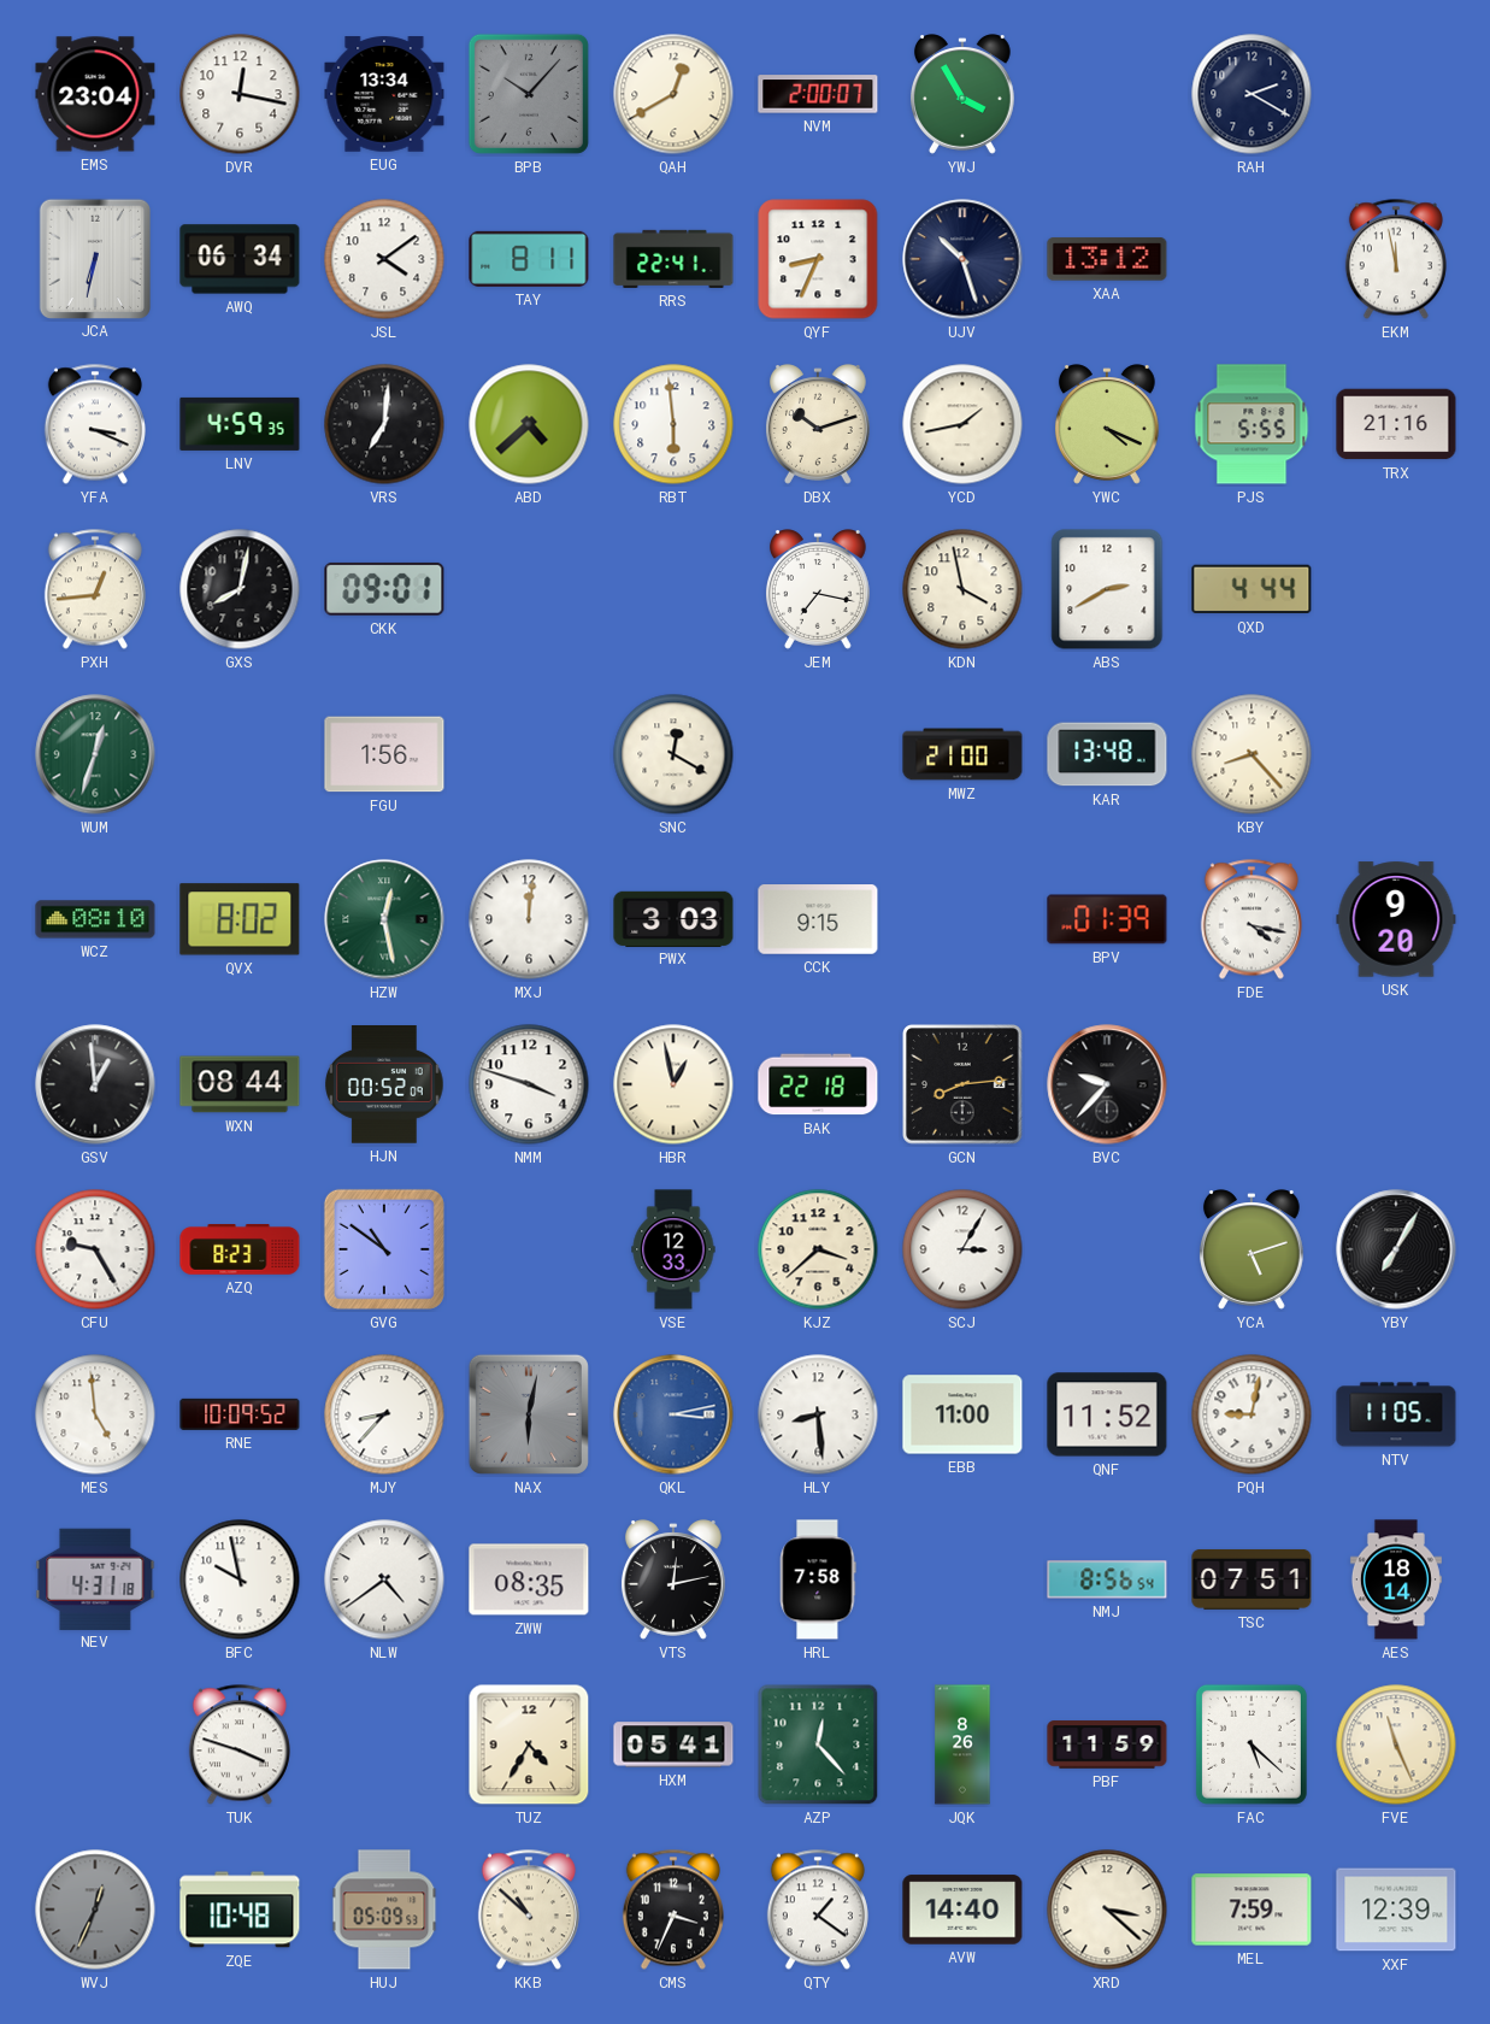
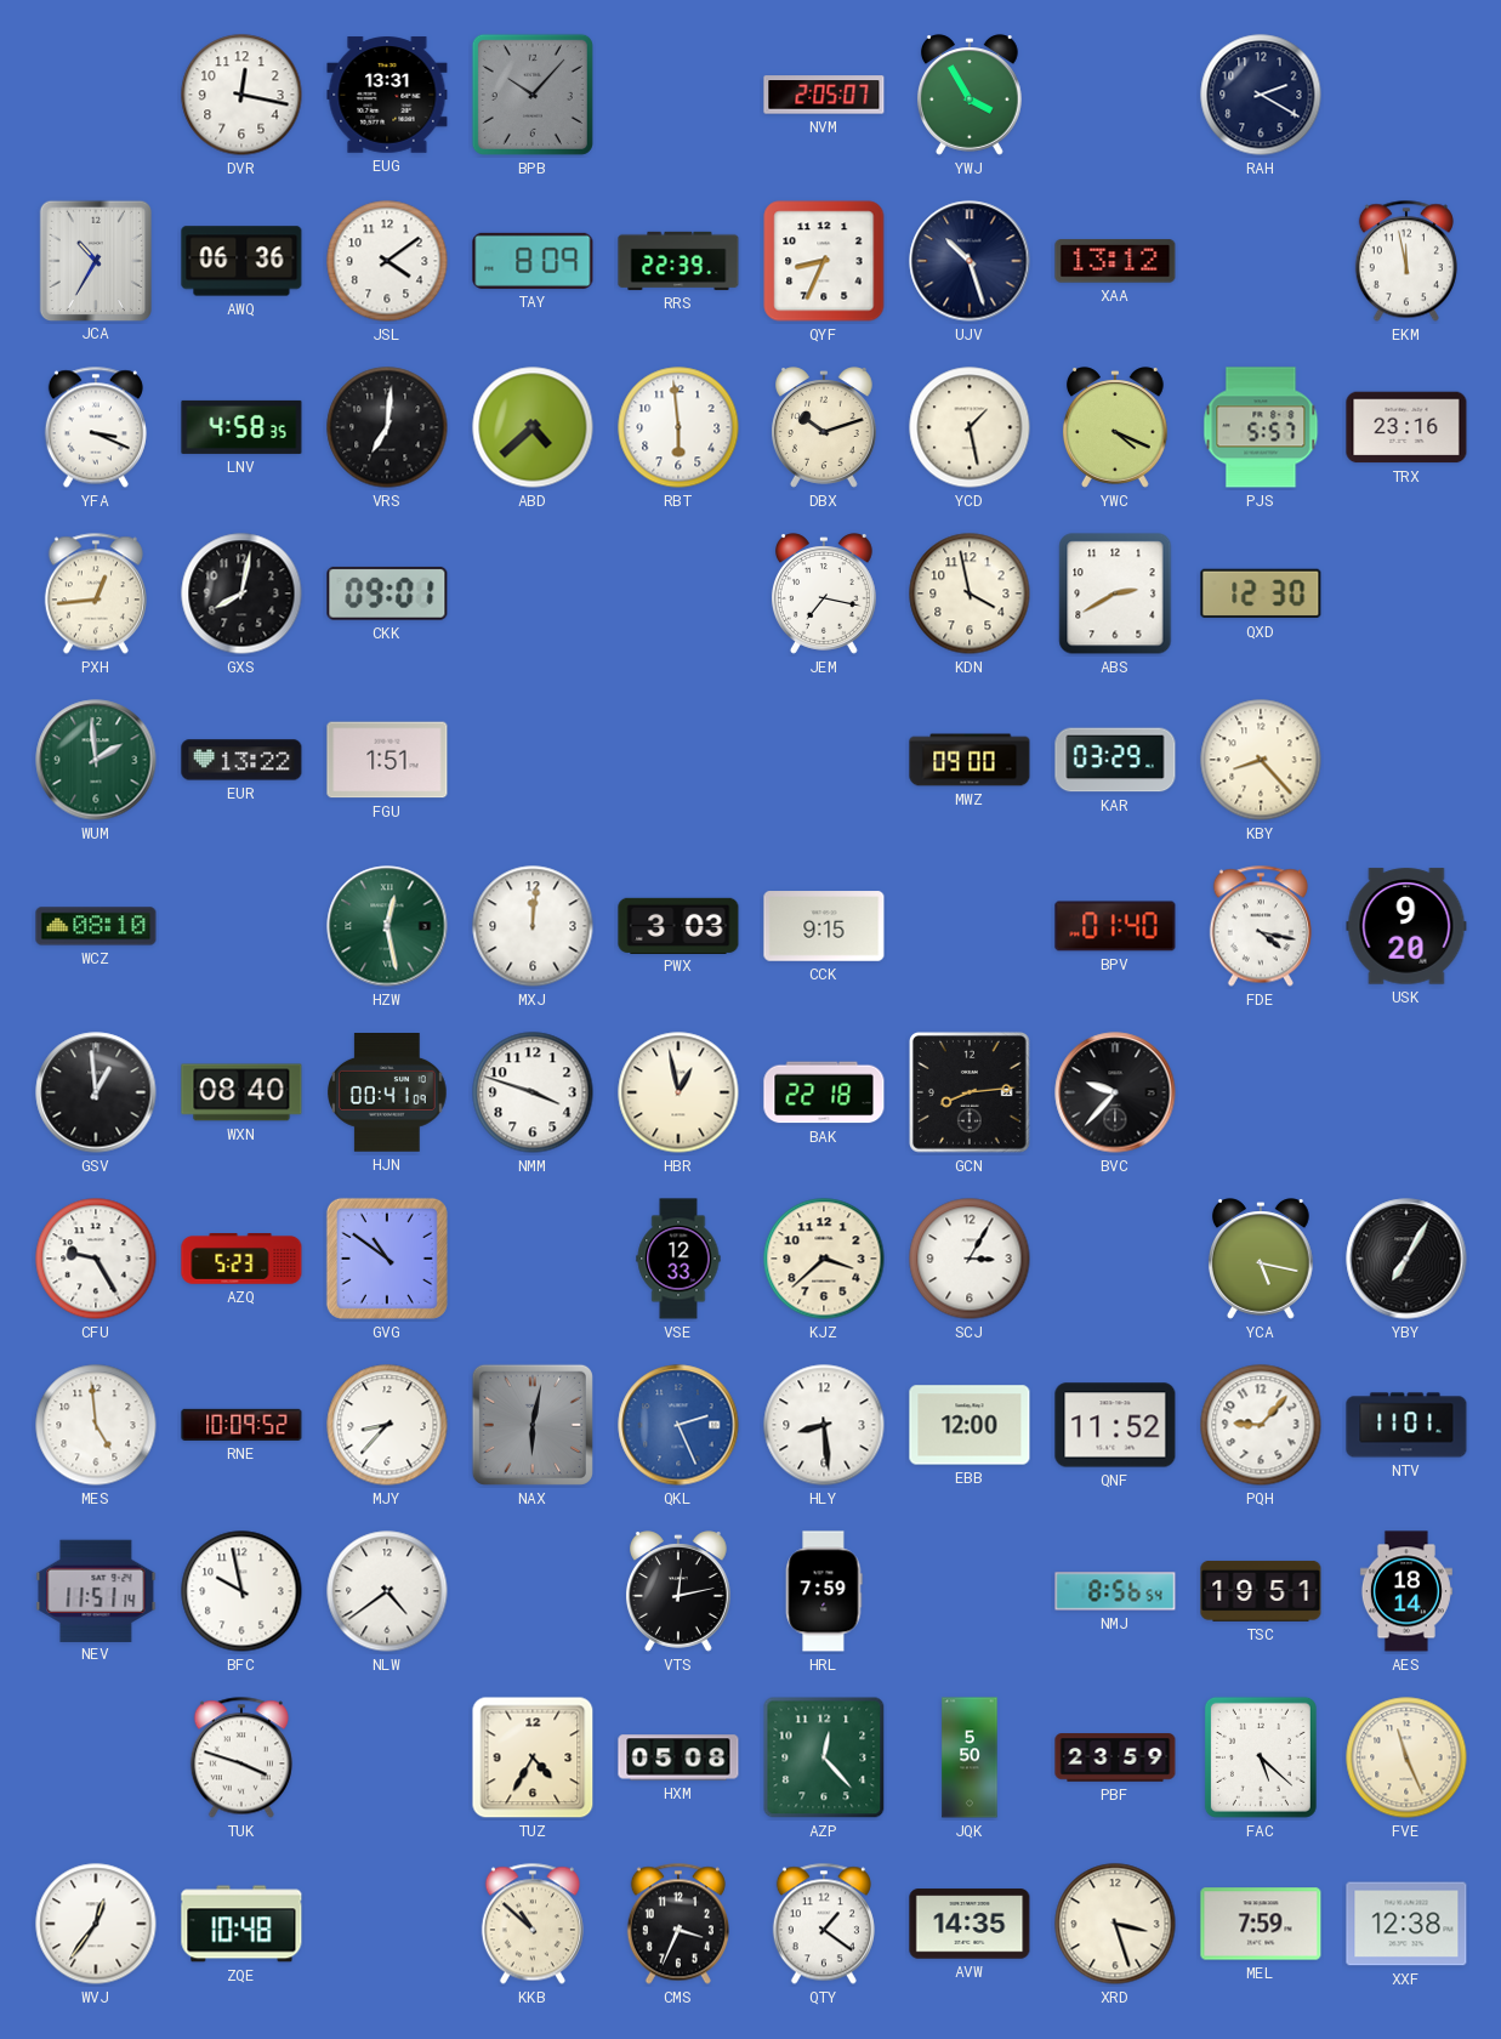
EMS: 23:04 -> none
EUG: 13:34 -> 13:31
QAH: 12:40 -> none
NVM: 2:00 -> 2:05
JCA: 6:32 -> 10:35
AWQ: 06:34 -> 06:36
TAY: 8:11 -> 8:09
RRS: 22:41 -> 22:39
LNV: 4:59 -> 4:58
YCD: 1:43 -> 1:28
PJS: 5:55 -> 5:57
TRX: 21:16 -> 23:16
QXD: 4:44 -> 12:30
WUM: 12:33 -> 1:59
EUR: none -> 13:22
FGU: 1:56 -> 1:51
SNC: 12:20 -> none
MWZ: 21:00 -> 09:00
KAR: 13:48 -> 03:29
QVX: 8:02 -> none
BPV: 01:39 -> 01:40
WXN: 08:44 -> 08:40
HJN: 00:52 -> 00:41
AZQ: 8:23 -> 5:23
YCA: 5:12 -> 5:17
QKL: 3:13 -> 2:26
EBB: 11:00 -> 12:00
PQH: 9:02 -> 9:07
NTV: 11:05 -> 11:01
NEV: 4:31 -> 11:51
ZWW: 08:35 -> none
HRL: 7:58 -> 7:59
TSC: 07:51 -> 19:51
HXM: 05:41 -> 05:08
JQK: 8:26 -> 5:50
PBF: 11:59 -> 23:59
WVJ: 12:34 -> 12:36
WVJ dial: grey -> white
HUJ: 05:09 -> none
AVW: 14:40 -> 14:35
XRD: 3:22 -> 3:27
XXF: 12:39 -> 12:38
